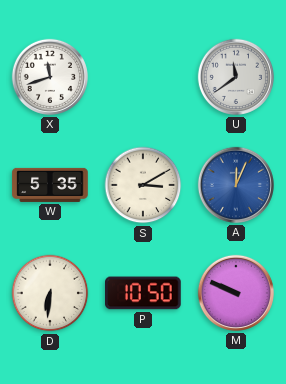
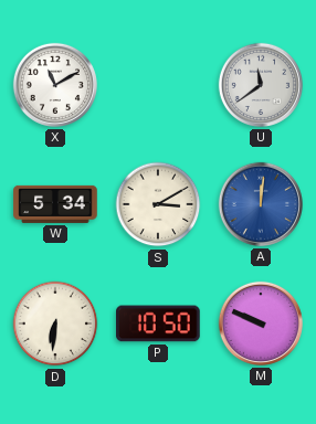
X: 11:42 -> 11:10
W: 5:35 -> 5:34
A: 12:04 -> 12:01
